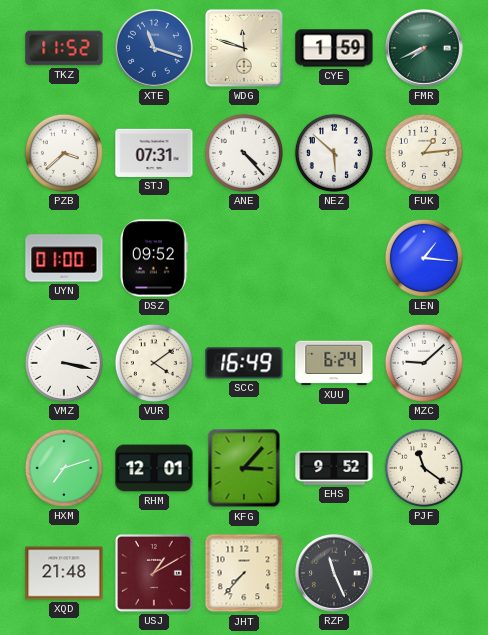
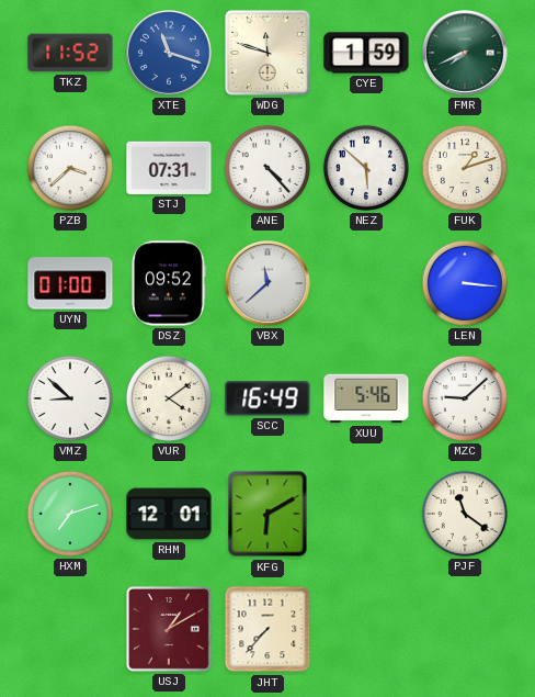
FUK: 1:14 -> 1:12
VBX: none -> 11:38
LEN: 1:16 -> 3:16
VMZ: 3:17 -> 8:52
XUU: 6:24 -> 5:46
KFG: 3:07 -> 6:10
EHS: 9:52 -> none
XQD: 21:48 -> none
RZP: 11:26 -> none
